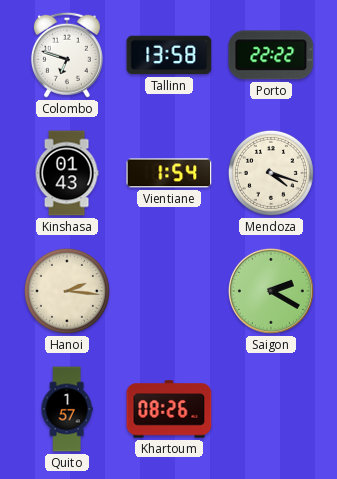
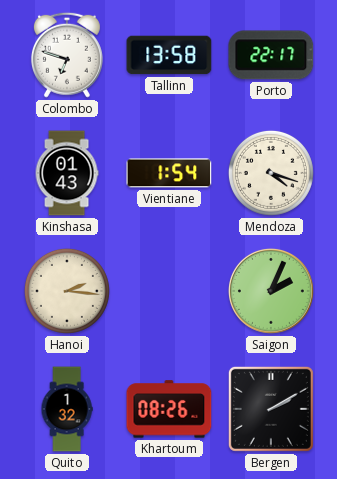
Porto: 22:22 -> 22:17
Saigon: 2:20 -> 2:04
Quito: 1:57 -> 1:32
Bergen: none -> 2:10
